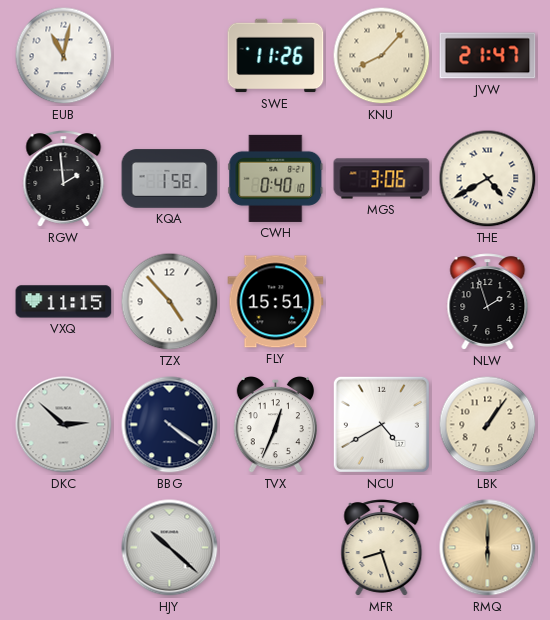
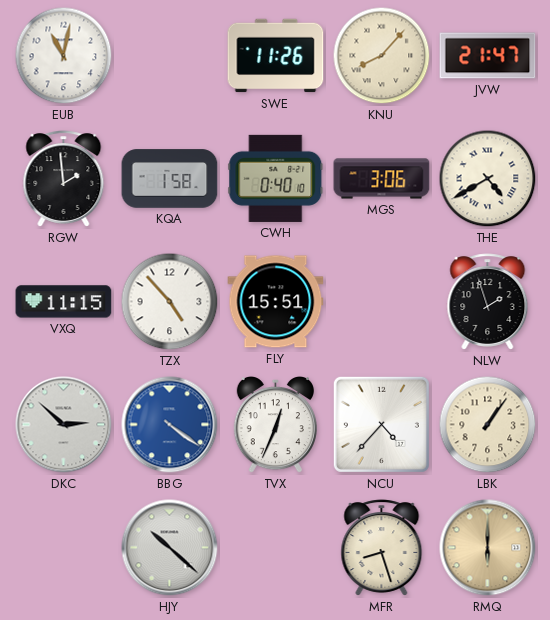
BBG dial: navy -> blue
NCU: 4:40 -> 4:37
